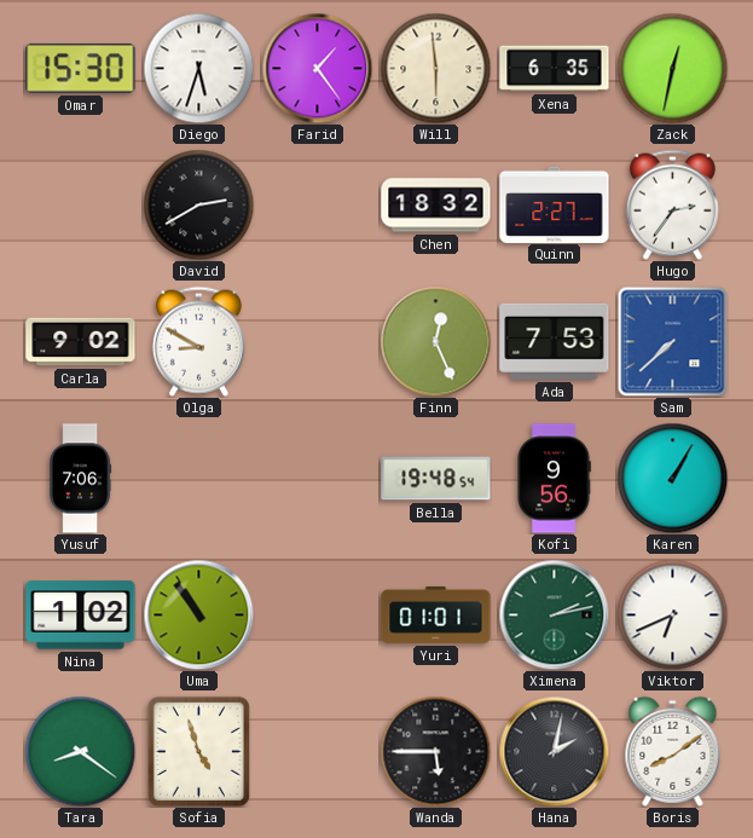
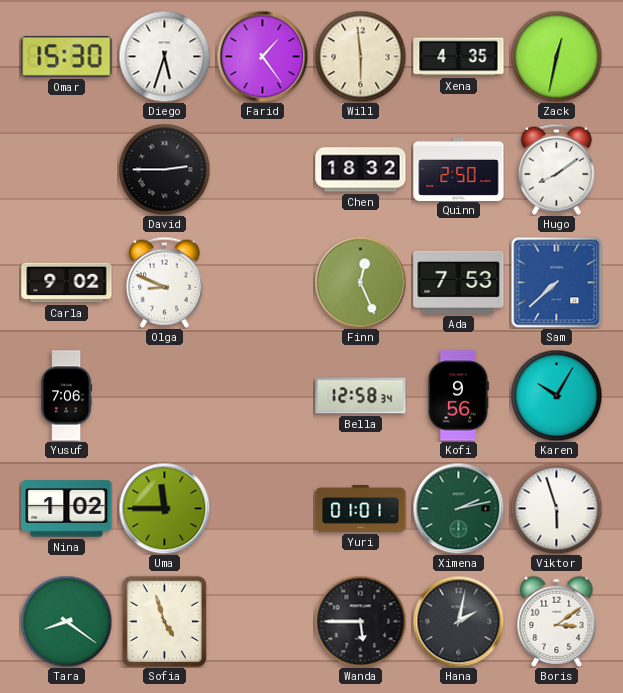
Xena: 6:35 -> 4:35
David: 2:40 -> 2:45
Quinn: 2:27 -> 2:50
Hugo: 2:36 -> 8:09
Olga: 8:50 -> 8:49
Bella: 19:48 -> 12:58
Karen: 1:05 -> 10:05
Uma: 10:54 -> 11:45
Viktor: 6:41 -> 5:57
Boris: 8:09 -> 3:09
